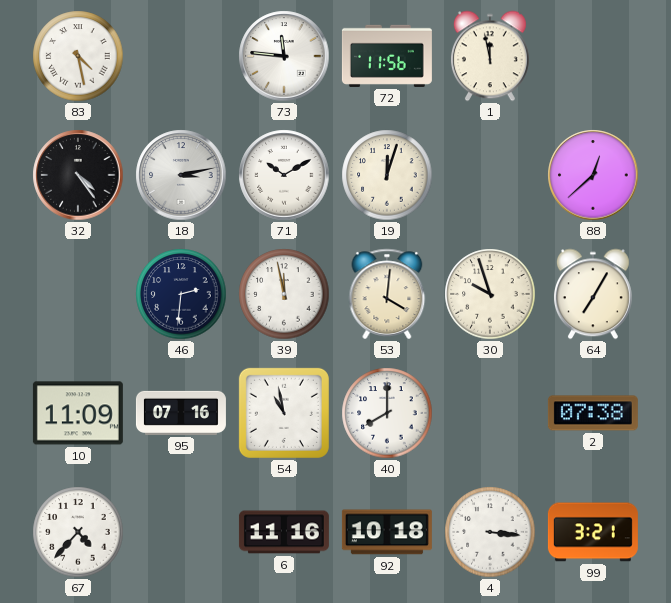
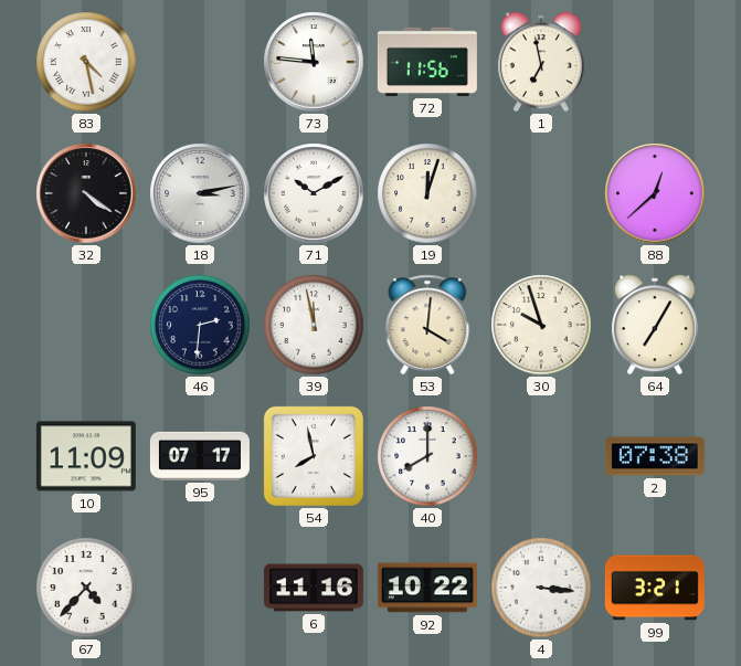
1: 11:58 -> 6:58
32: 4:24 -> 4:21
95: 07:16 -> 07:17
54: 10:58 -> 7:58
92: 10:18 -> 10:22
